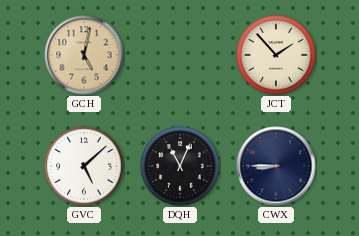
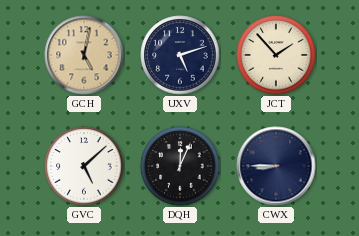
UXV: none -> 5:12
DQH: 11:04 -> 12:04
